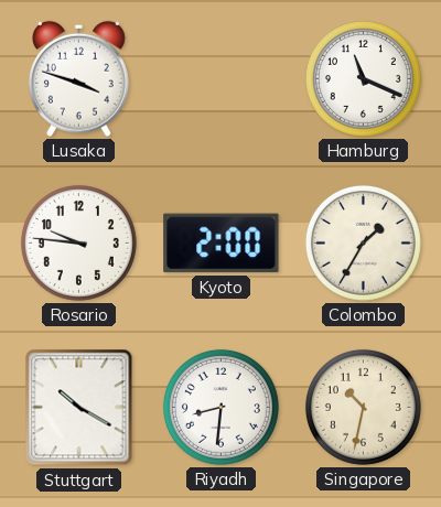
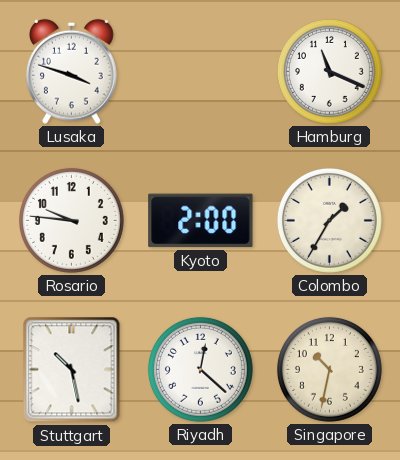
Stuttgart: 10:20 -> 10:28
Riyadh: 8:31 -> 12:22
